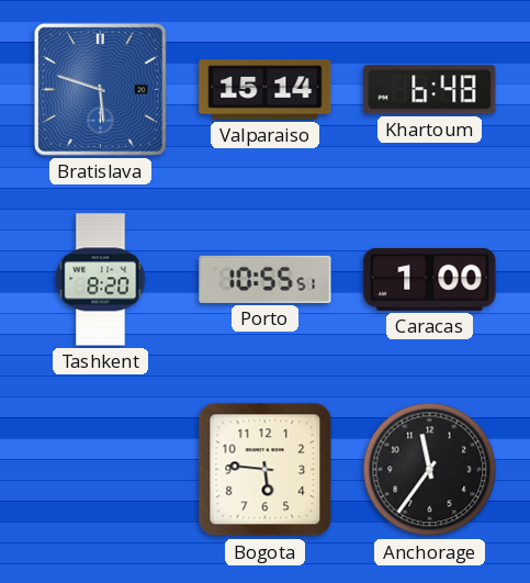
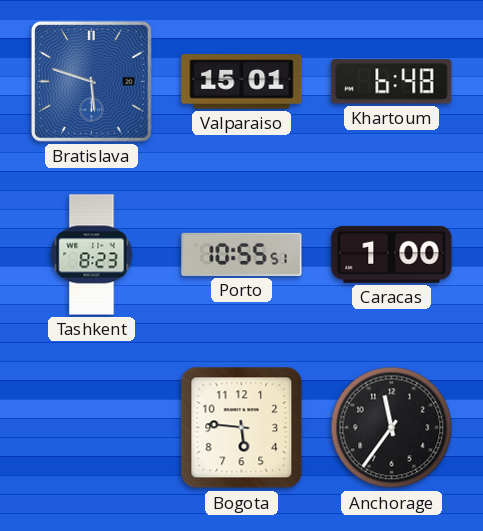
Valparaiso: 15:14 -> 15:01
Tashkent: 8:20 -> 8:23
